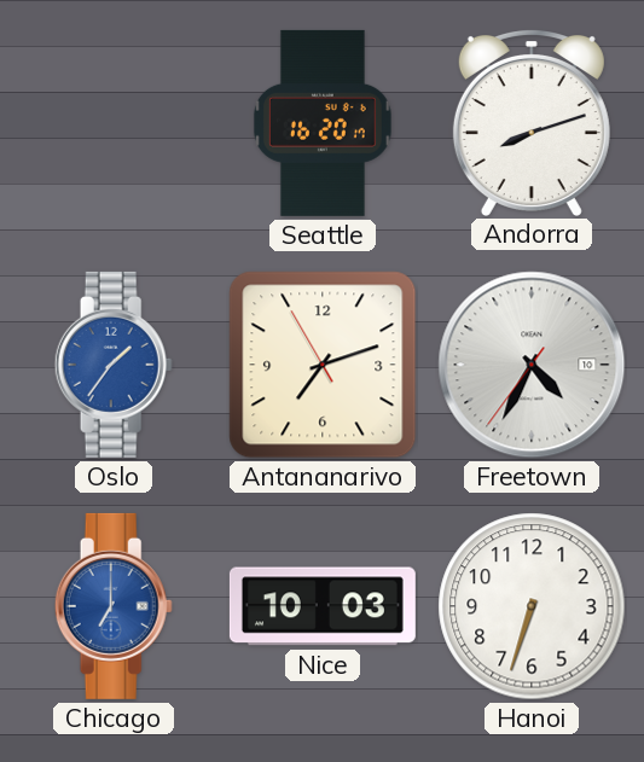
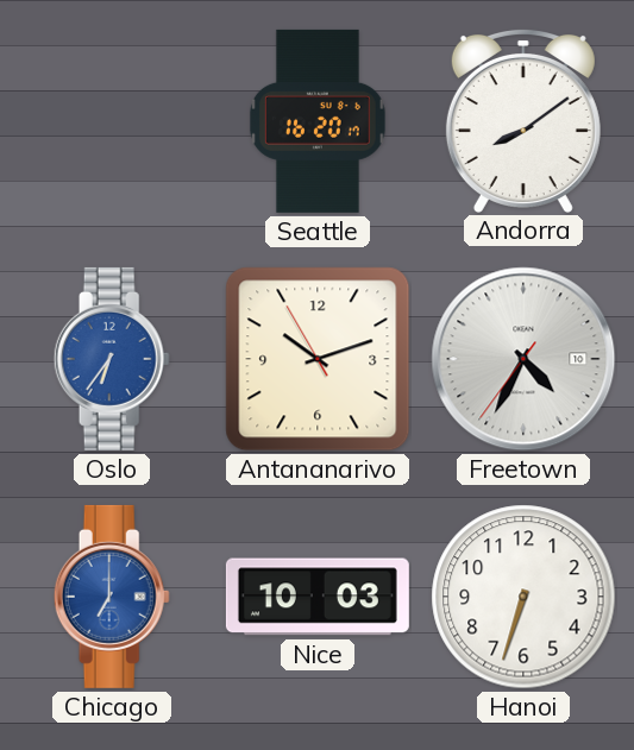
Andorra: 8:12 -> 8:09
Oslo: 1:36 -> 6:36
Antananarivo: 7:11 -> 10:11
